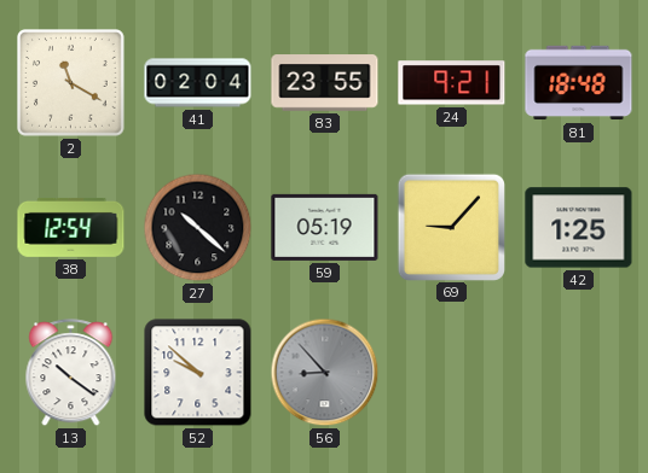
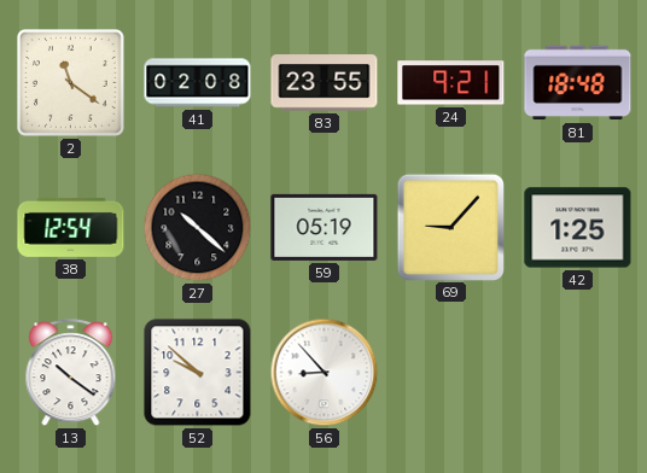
2: 11:20 -> 11:21
41: 02:04 -> 02:08
56 dial: grey -> white
